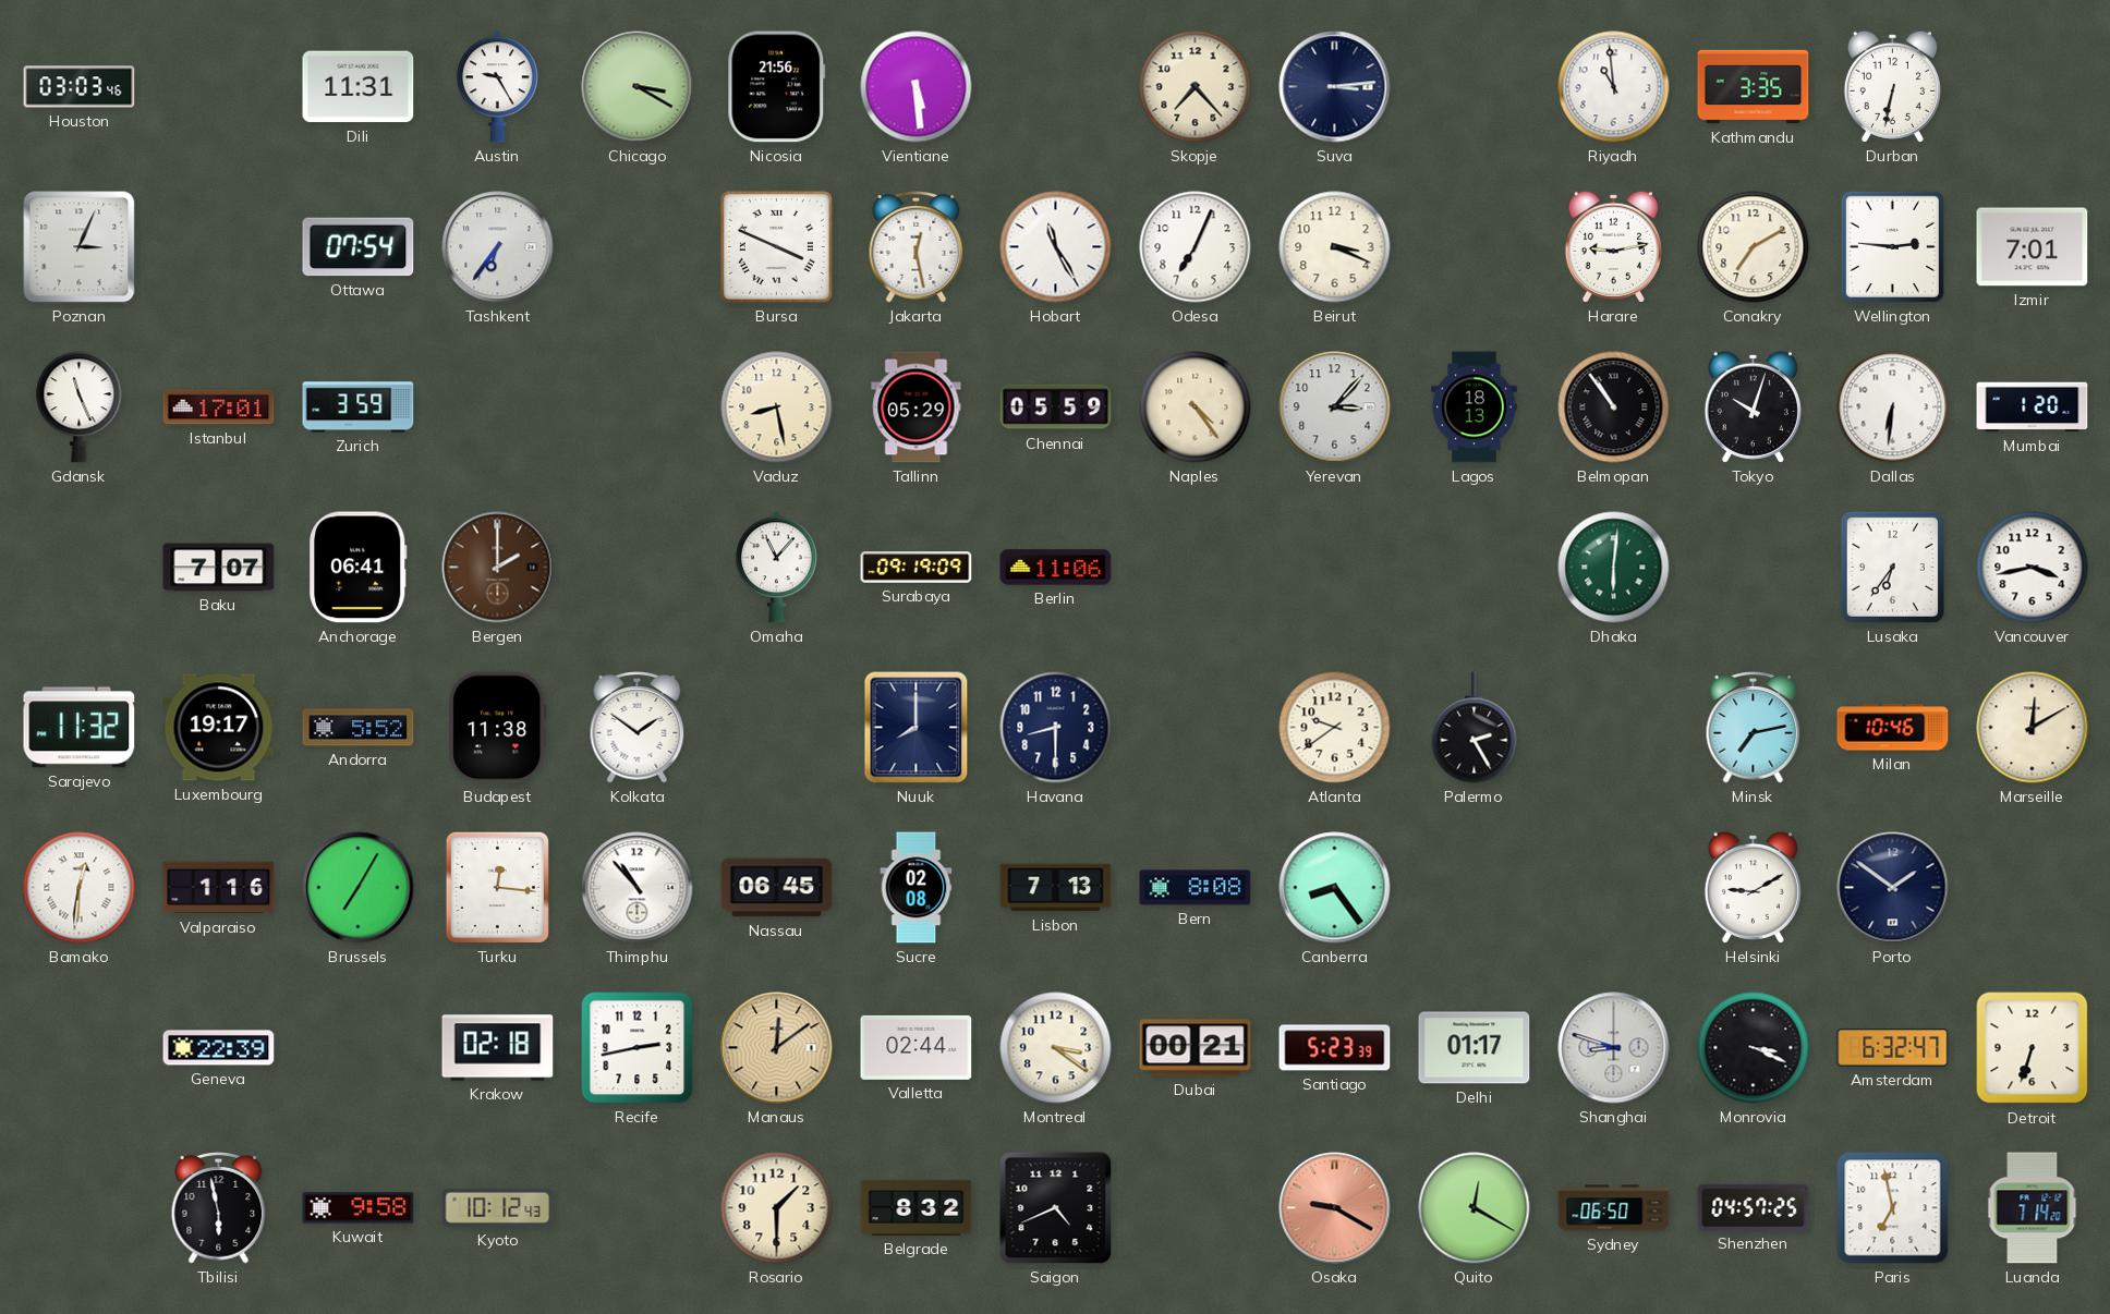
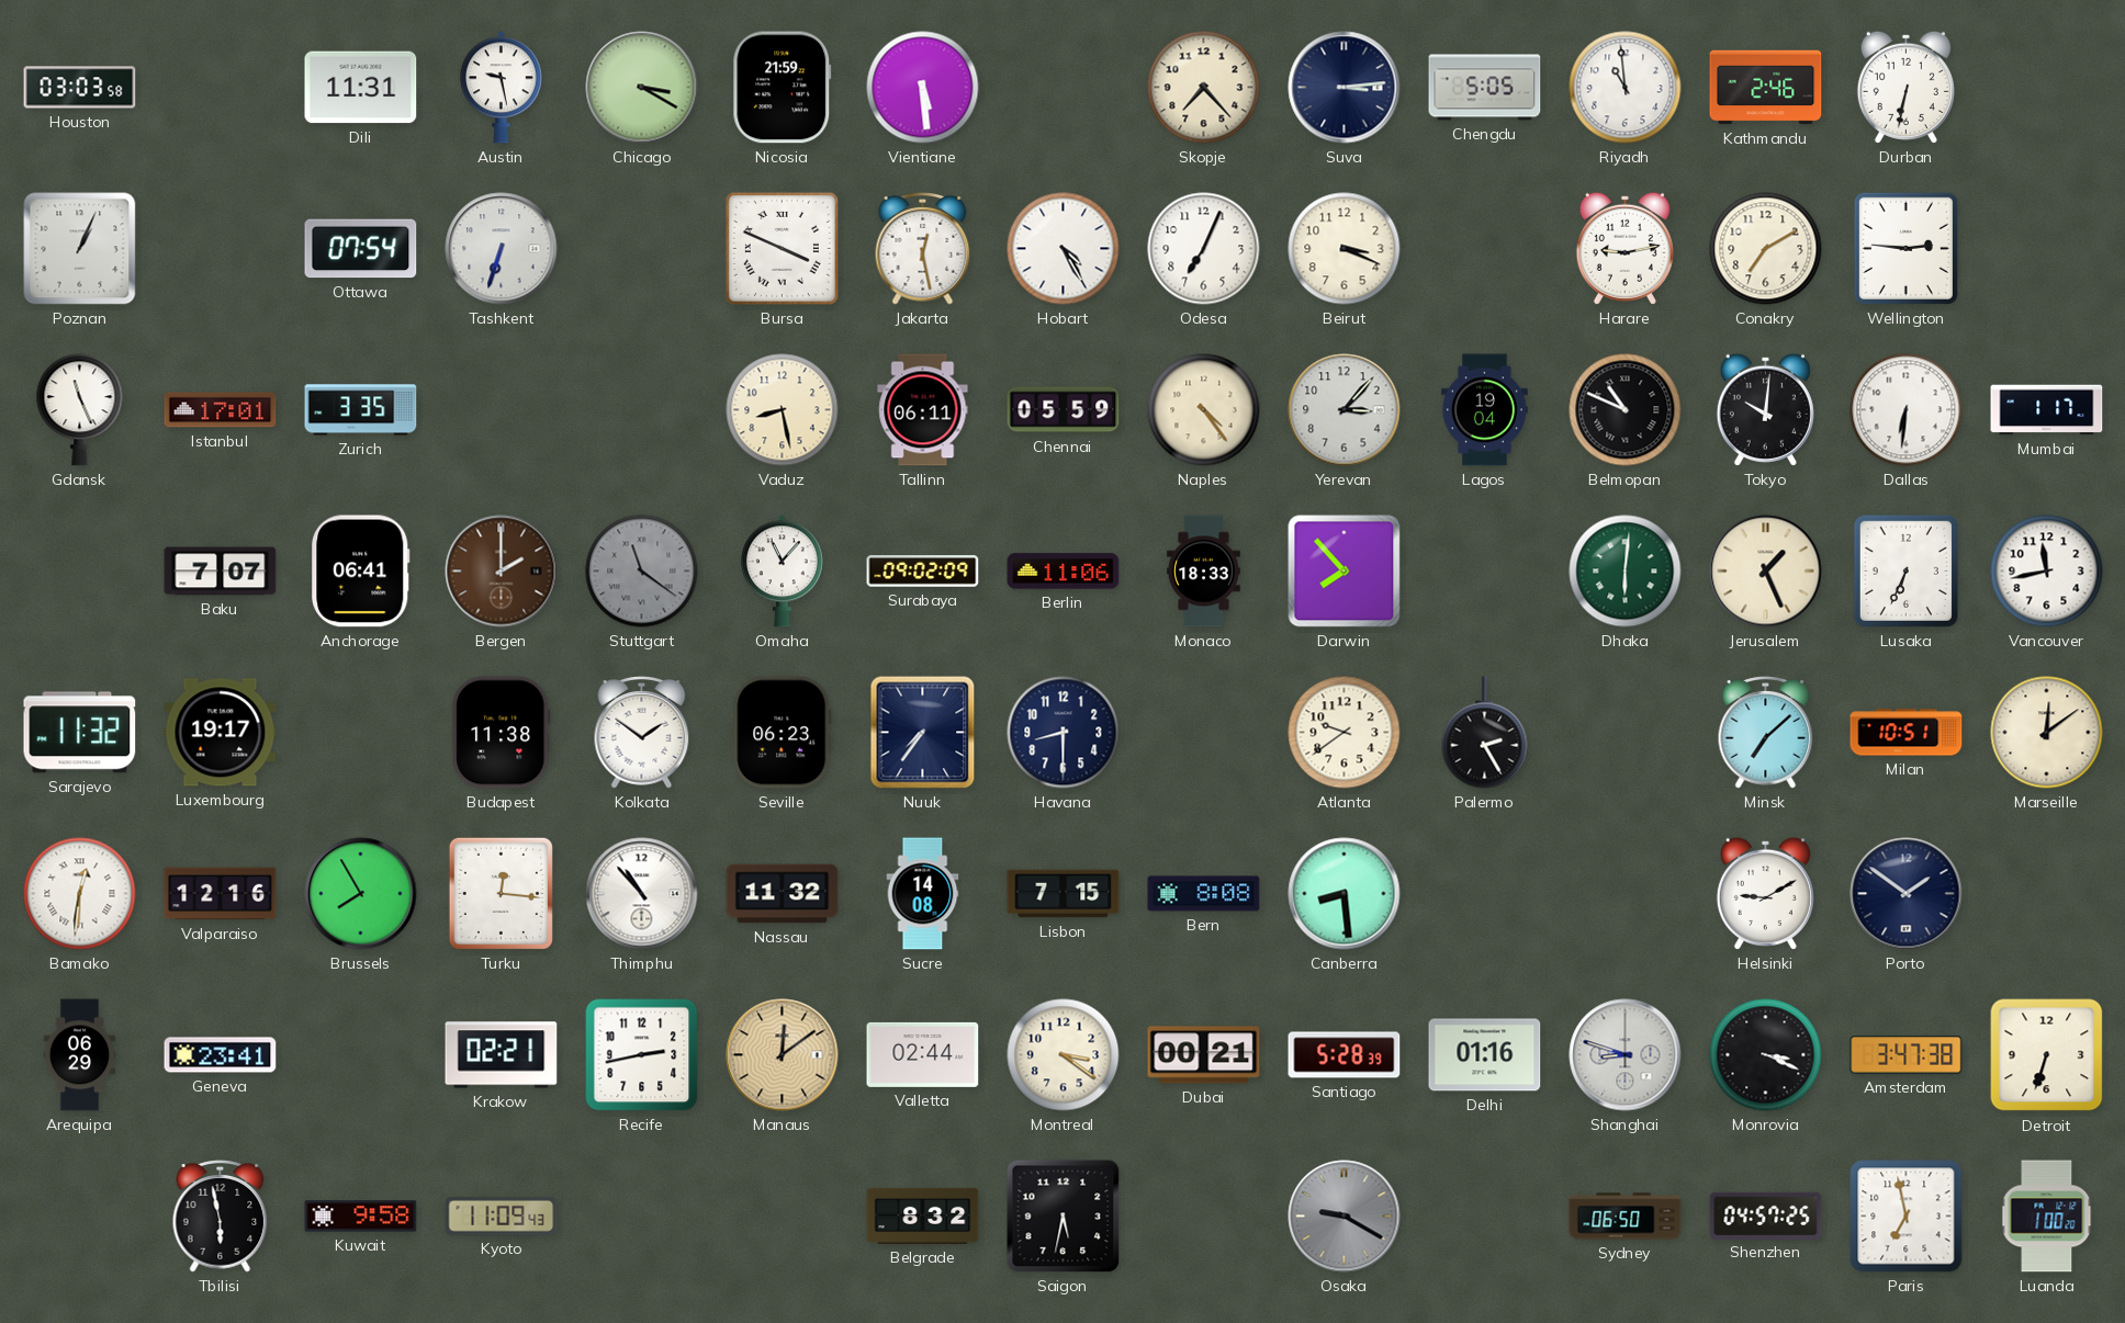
Houston: 03:03:46 -> 03:03:58
Austin: 9:25 -> 9:28
Nicosia: 21:56 -> 21:59
Chengdu: none -> 5:05
Kathmandu: 3:35 -> 2:46
Poznan: 3:04 -> 1:04
Tashkent: 6:36 -> 6:33
Hobart: 11:25 -> 4:25
Izmir: 7:01 -> none
Zurich: 3:59 -> 3:35
Tallinn: 05:29 -> 06:11
Lagos: 18:13 -> 19:04
Belmopan: 10:54 -> 10:49
Tokyo: 10:03 -> 10:01
Mumbai: 1:20 -> 1:17
Stuttgart: none -> 11:21
Surabaya: 09:19 -> 09:02
Monaco: none -> 18:33
Darwin: none -> 7:53
Jerusalem: none -> 1:26
Lusaka: 6:36 -> 6:34
Vancouver: 3:43 -> 11:43
Andorra: 5:52 -> none
Seville: none -> 06:23
Nuuk: 8:00 -> 7:36
Minsk: 7:13 -> 7:08
Milan: 10:46 -> 10:51
Marseille: 12:10 -> 12:09
Valparaiso: 1:16 -> 12:16
Brussels: 7:05 -> 7:55
Nassau: 06:45 -> 11:32
Sucre: 02:08 -> 14:08
Lisbon: 7:13 -> 7:15
Canberra: 8:24 -> 8:29
Arequipa: none -> 06:29
Geneva: 22:39 -> 23:41
Krakow: 02:18 -> 02:21
Santiago: 5:23 -> 5:28
Delhi: 01:17 -> 01:16
Amsterdam: 6:32 -> 3:47
Kyoto: 10:12 -> 11:09
Rosario: 1:30 -> none
Saigon: 4:41 -> 5:32
Osaka dial: salmon -> grey
Quito: 12:20 -> none
Luanda: 7:14 -> 1:00
